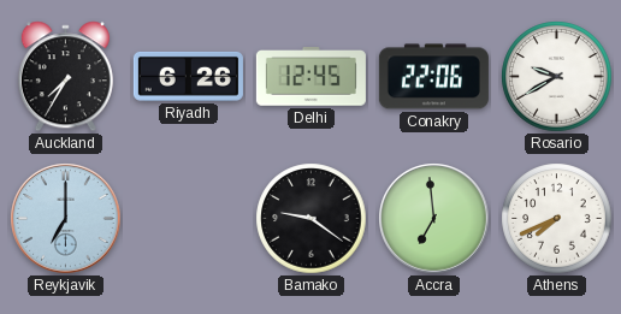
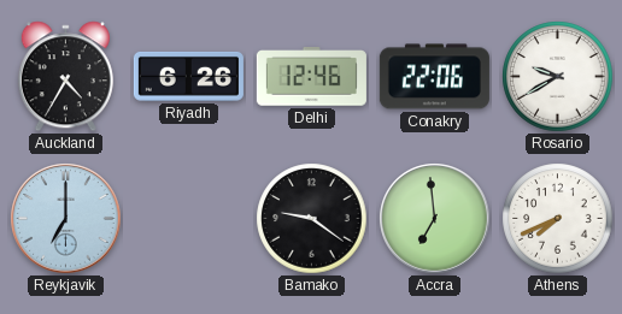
Auckland: 7:35 -> 4:35
Delhi: 12:45 -> 12:46
